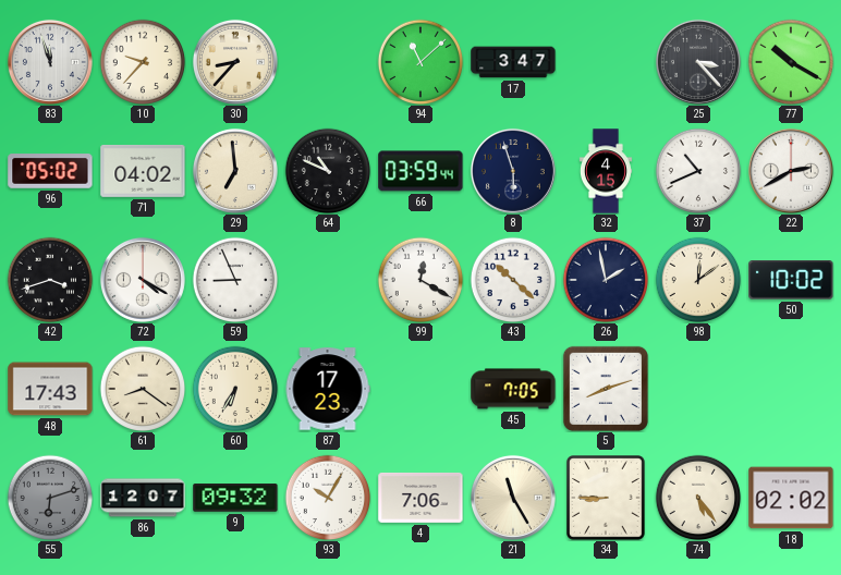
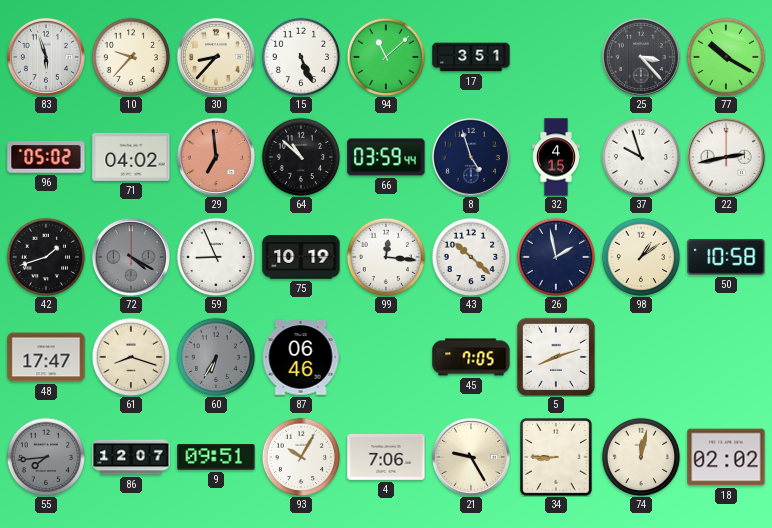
83: 11:57 -> 5:57
15: none -> 5:26
17: 3:47 -> 3:51
29 dial: cream -> salmon
64: 10:49 -> 10:52
8: 5:57 -> 4:57
37: 10:41 -> 9:57
22: 2:40 -> 2:43
42: 3:42 -> 1:42
72 dial: white -> grey
75: none -> 10:19
99: 12:20 -> 12:16
98: 12:09 -> 1:09
50: 10:02 -> 10:58
48: 17:43 -> 17:47
61: 8:21 -> 8:18
60 dial: cream -> grey
87: 17:23 -> 06:46
55: 6:12 -> 7:44
9: 09:32 -> 09:51
21: 11:25 -> 9:25
74: 5:24 -> 12:02
